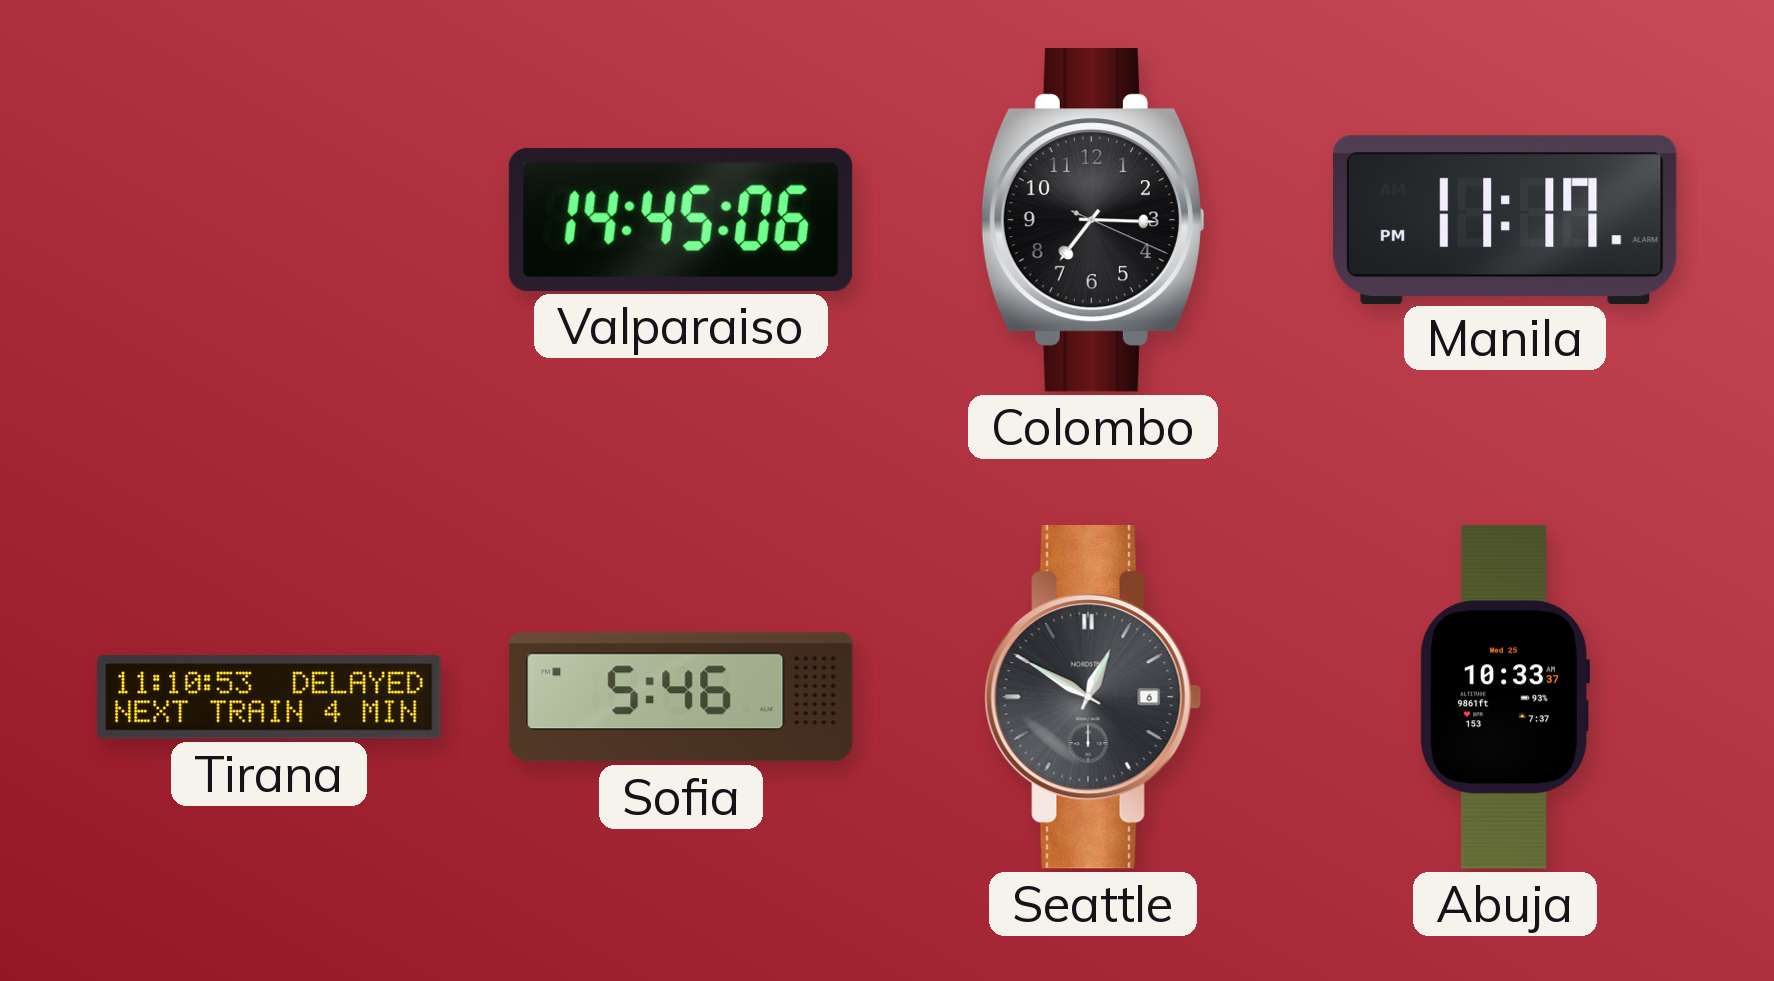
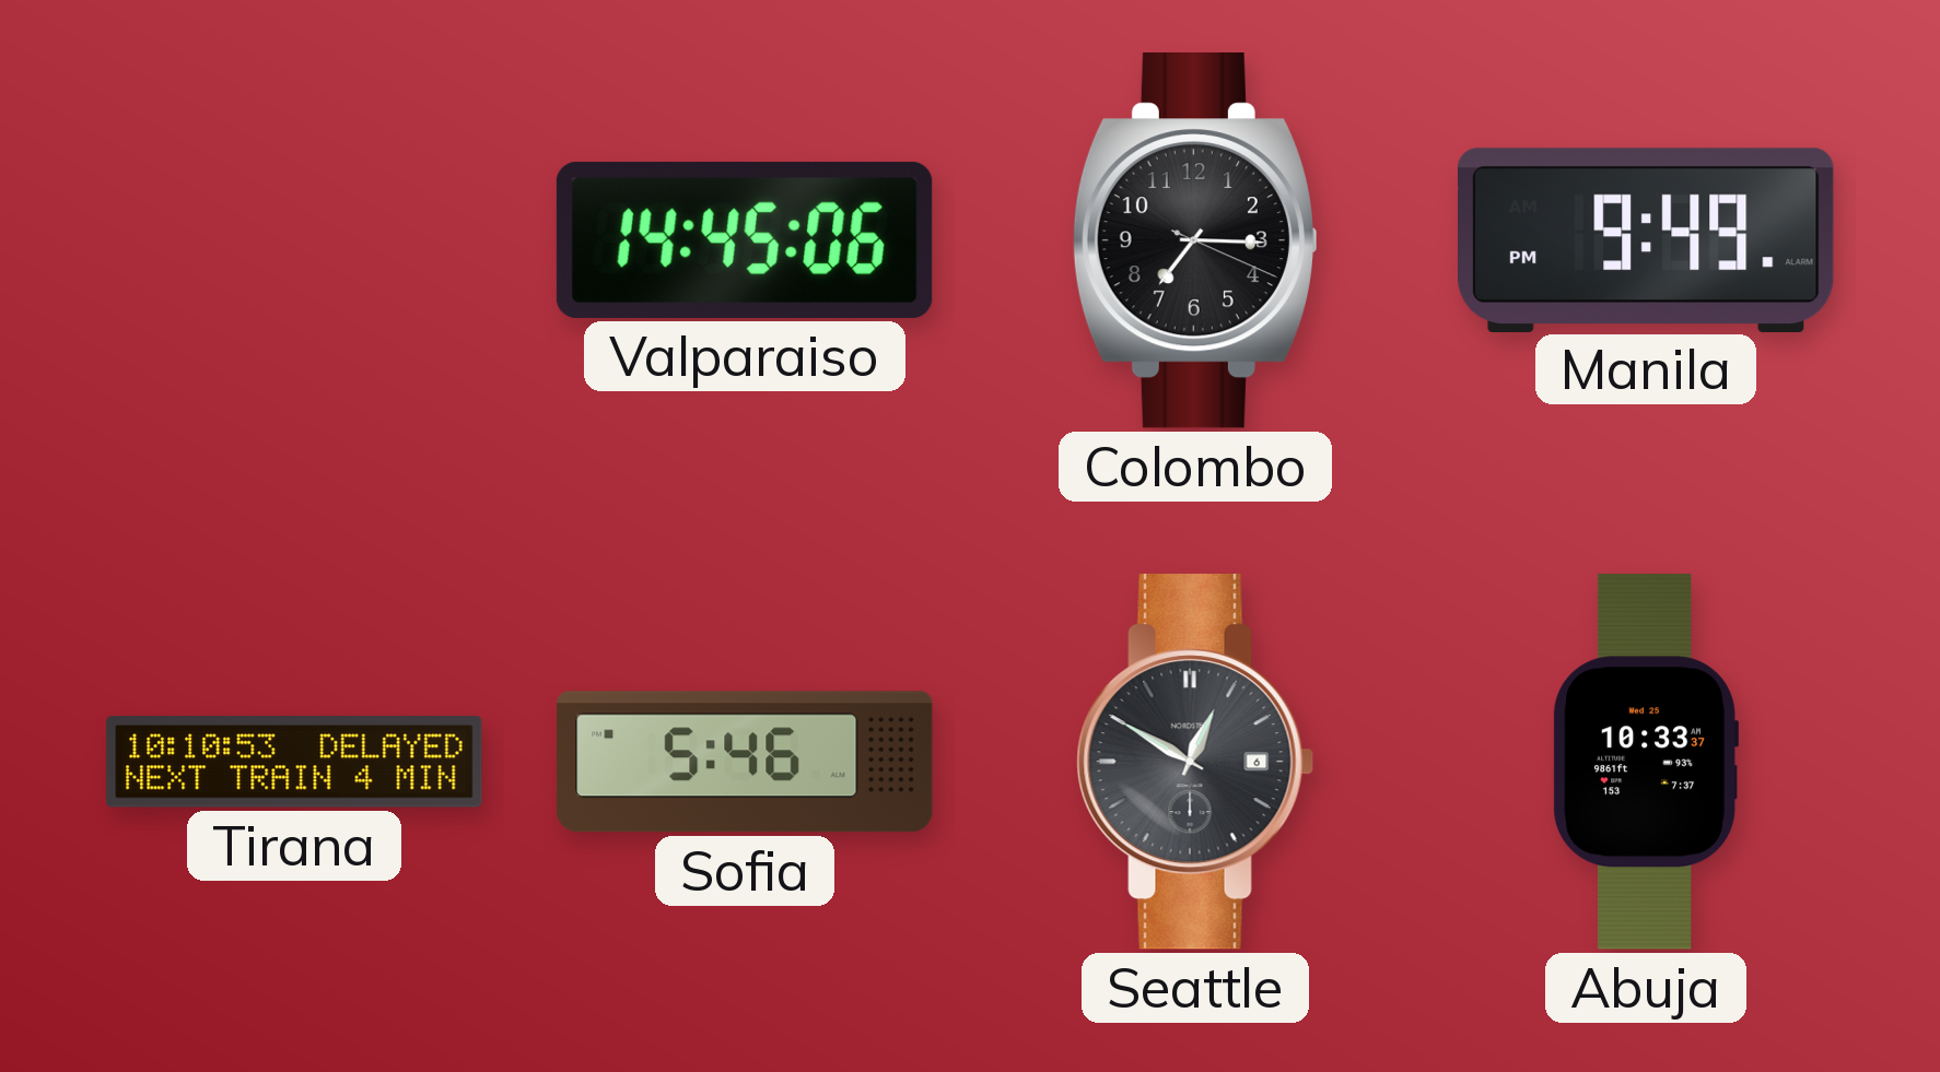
Manila: 11:17 -> 9:49
Tirana: 11:10 -> 10:10
